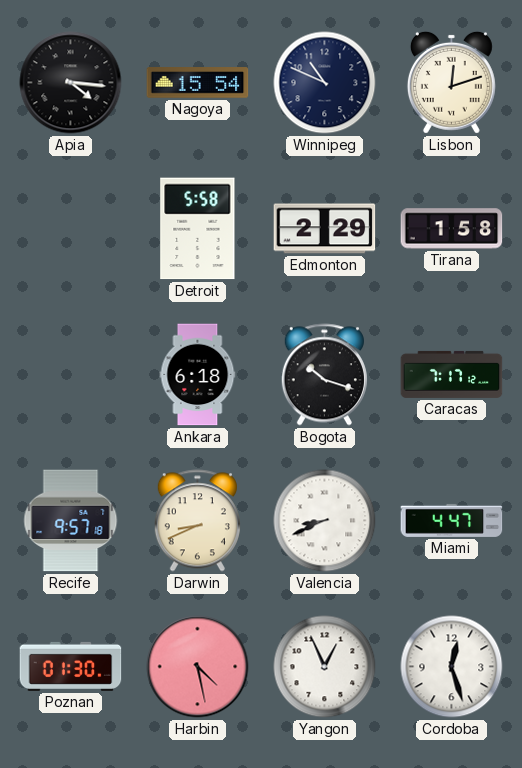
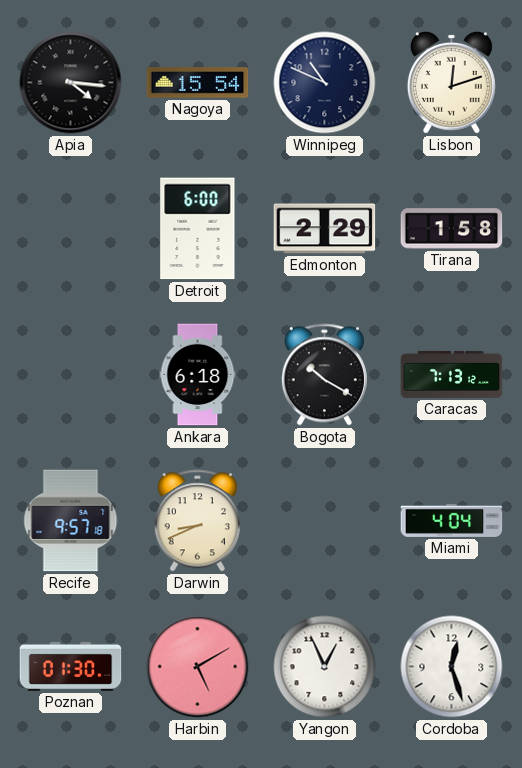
Detroit: 5:58 -> 6:00
Bogota: 10:18 -> 10:20
Caracas: 7:17 -> 7:13
Valencia: 8:41 -> none
Miami: 4:47 -> 4:04
Harbin: 4:28 -> 5:10
